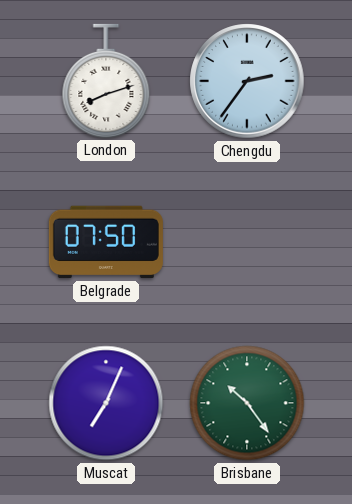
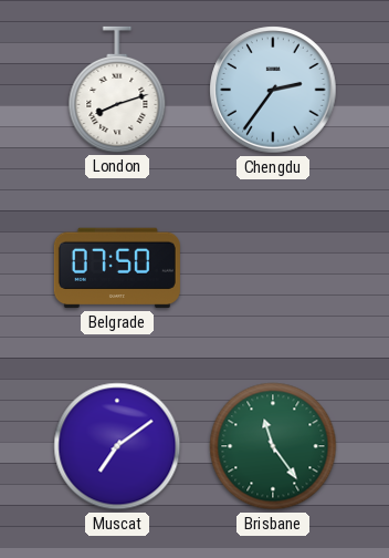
Muscat: 7:04 -> 7:09
Brisbane: 10:24 -> 11:24
